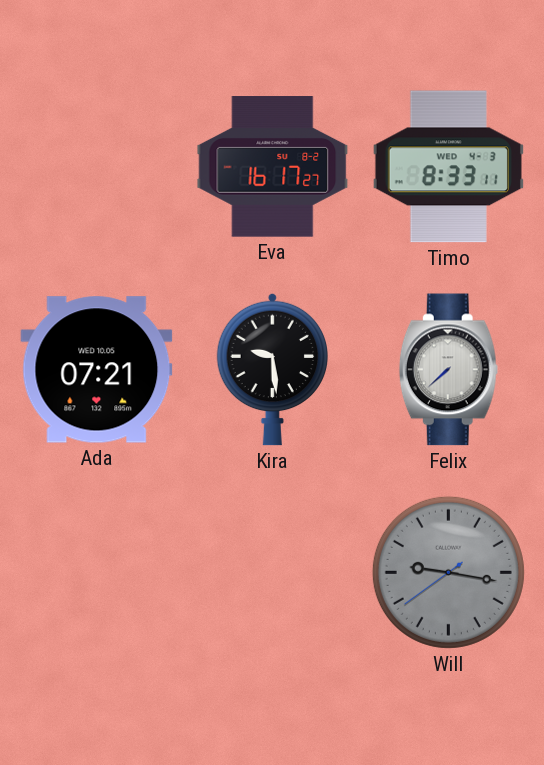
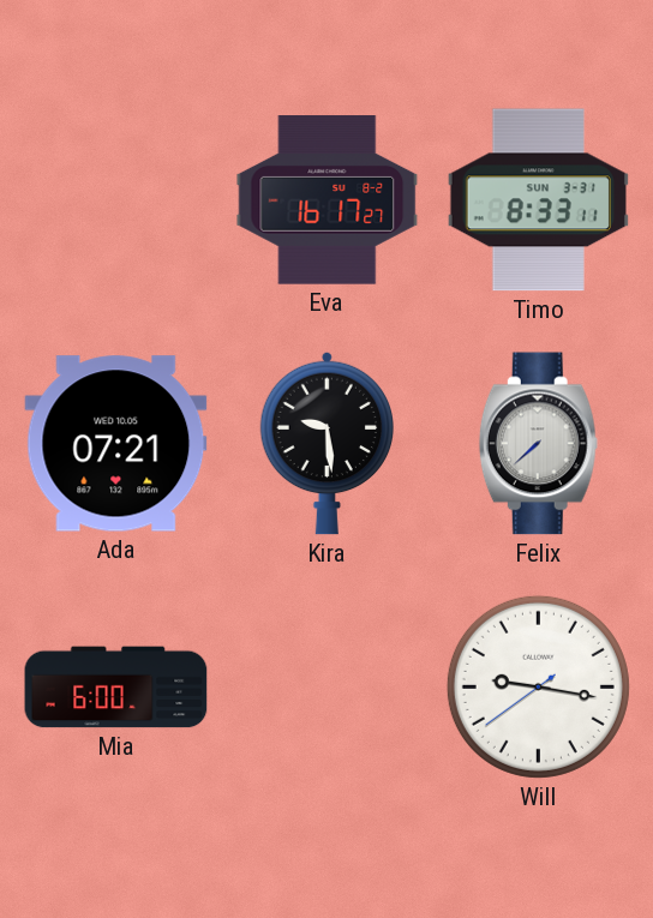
Timo date: WED 4-3 -> SUN 3-31
Mia: none -> 6:00
Will dial: grey -> white
